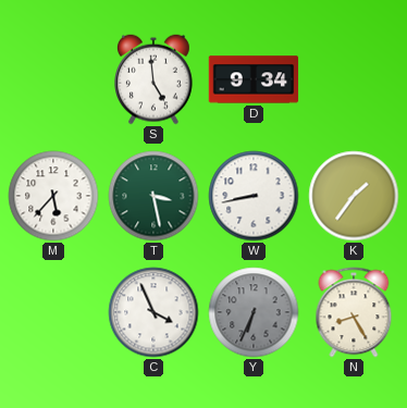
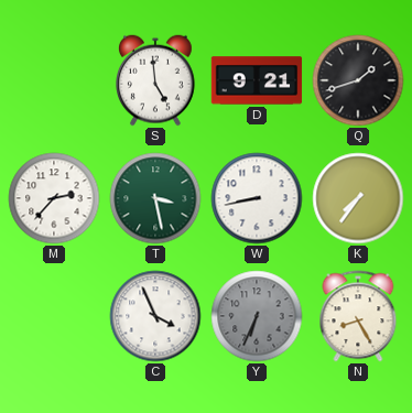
D: 9:34 -> 9:21
Q: none -> 1:42
M: 5:37 -> 2:37
K: 1:36 -> 7:36
